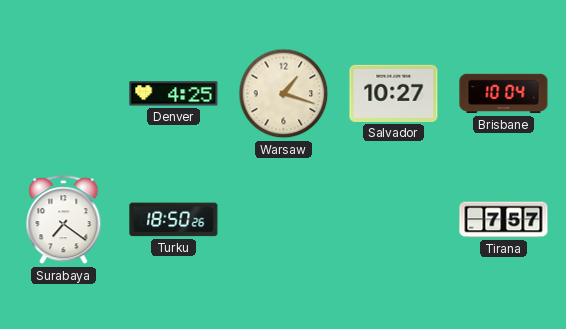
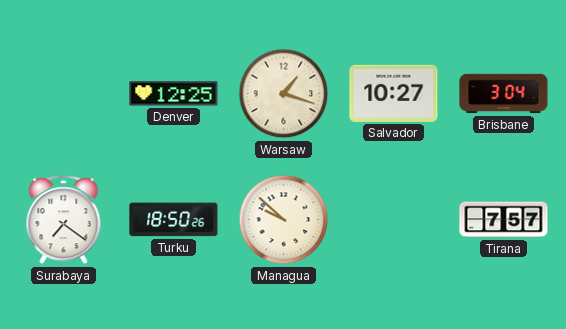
Denver: 4:25 -> 12:25
Brisbane: 10:04 -> 3:04
Managua: none -> 9:52
